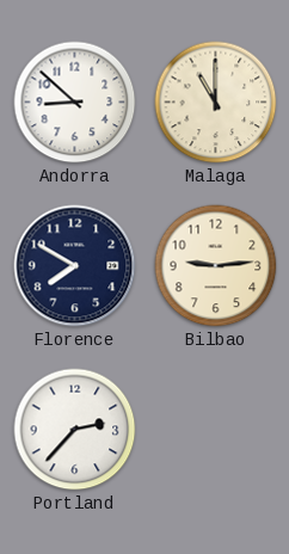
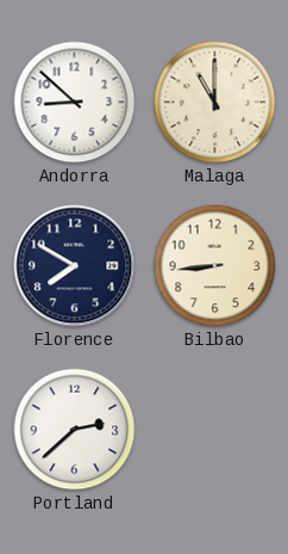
Bilbao: 9:14 -> 8:44
Portland: 2:37 -> 2:38
